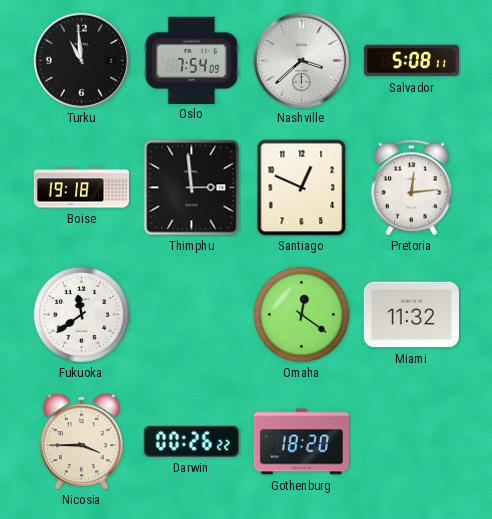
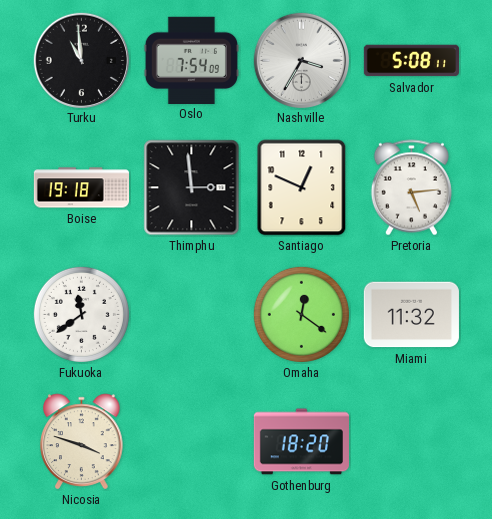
Nashville: 3:38 -> 3:35
Pretoria: 12:14 -> 5:14
Nicosia: 3:45 -> 3:48
Darwin: 00:26 -> none
